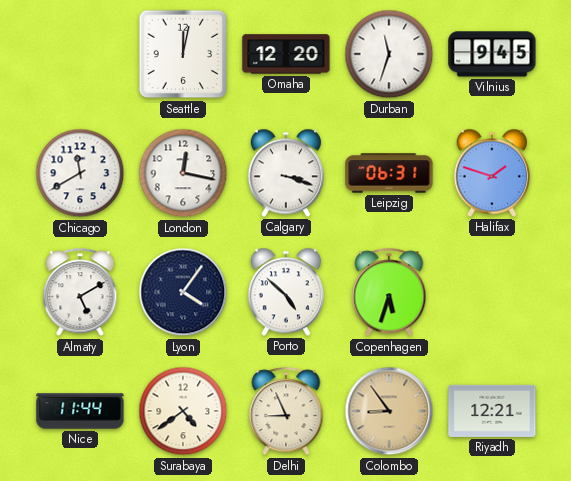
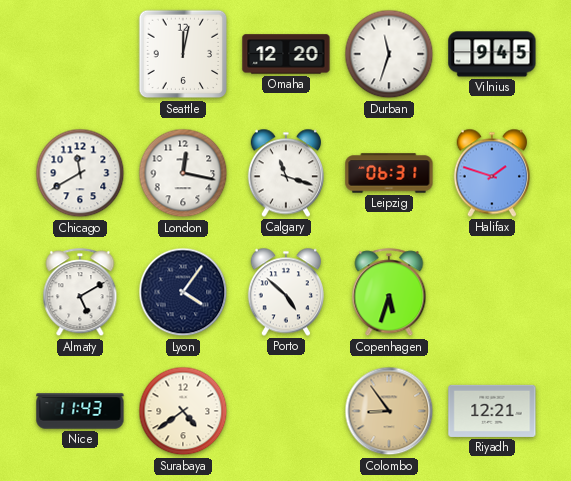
Calgary: 3:18 -> 11:18
Nice: 11:44 -> 11:43
Delhi: 8:56 -> none
